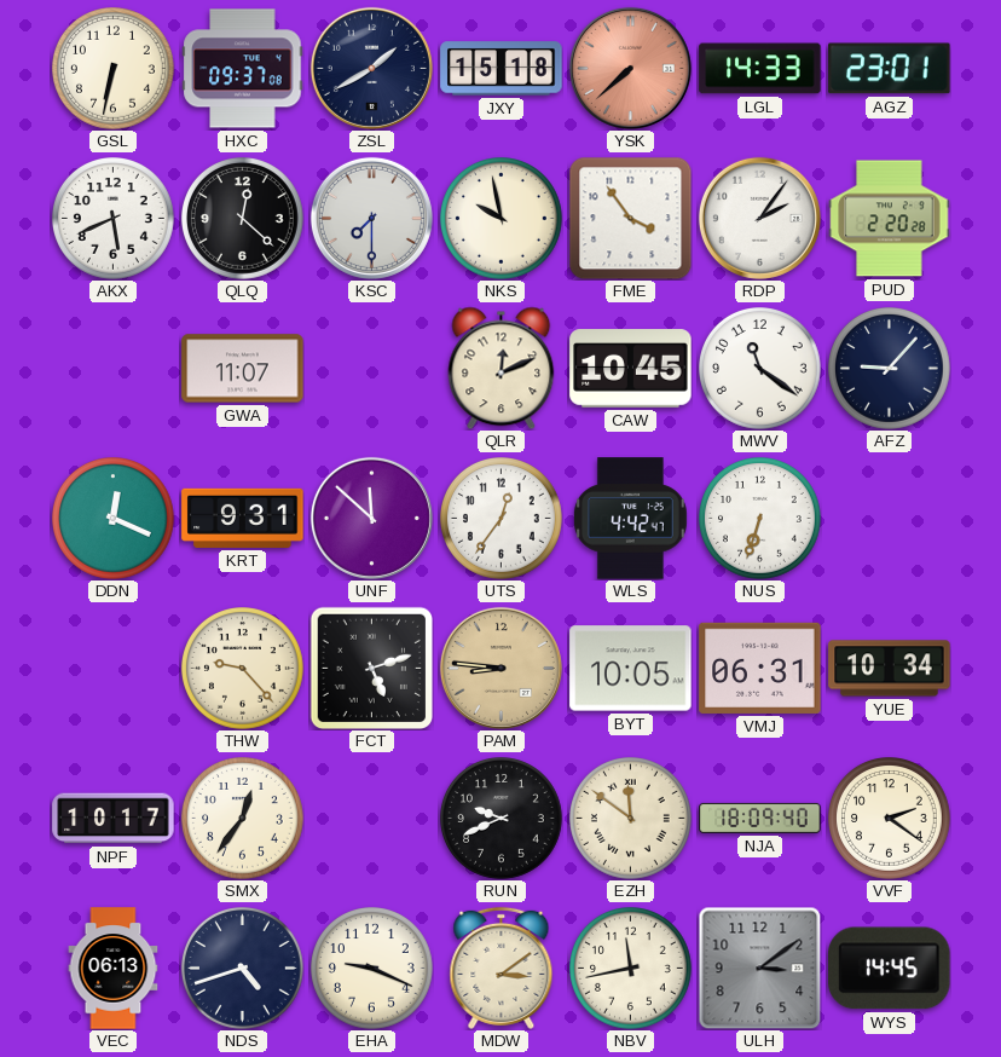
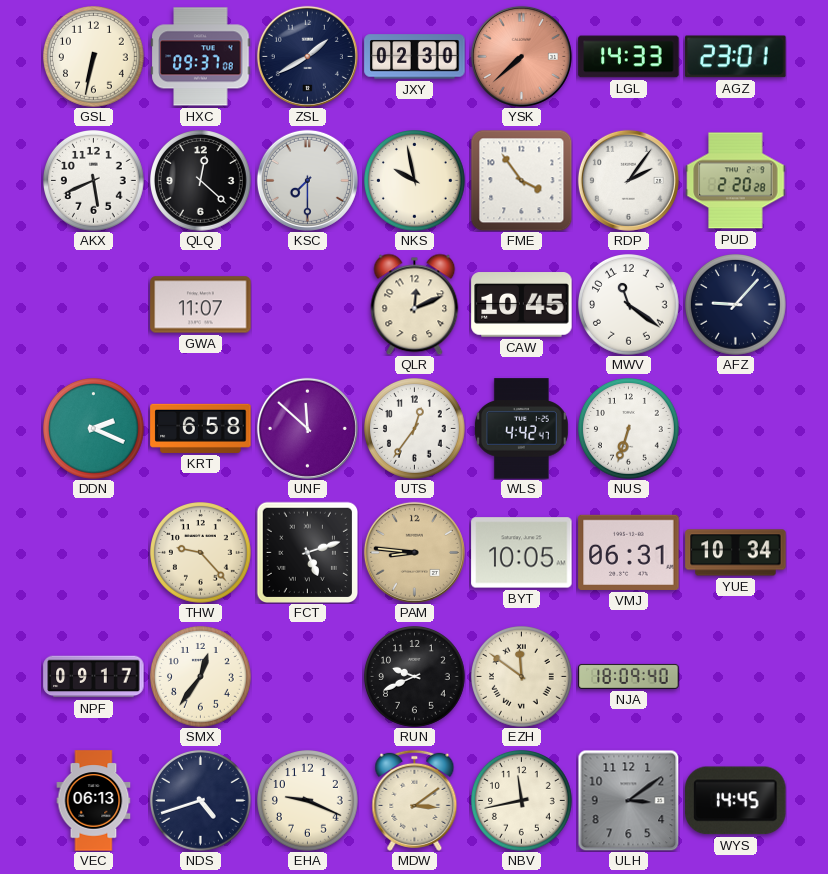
JXY: 15:18 -> 02:30
DDN: 12:19 -> 2:19
KRT: 9:31 -> 6:58
NPF: 10:17 -> 09:17
VVF: 2:21 -> none
